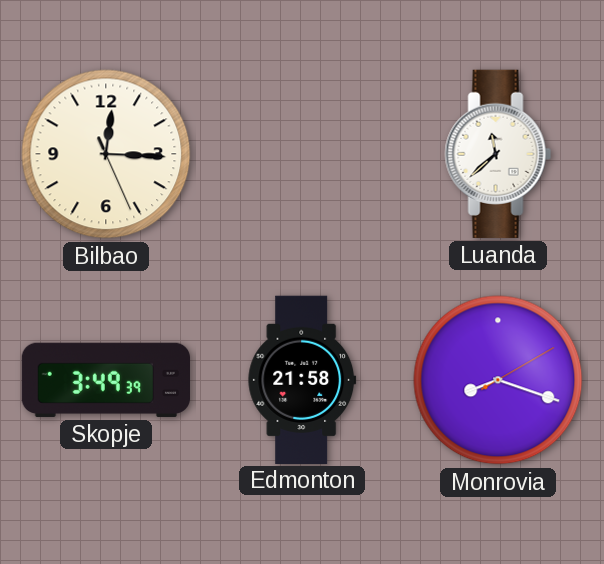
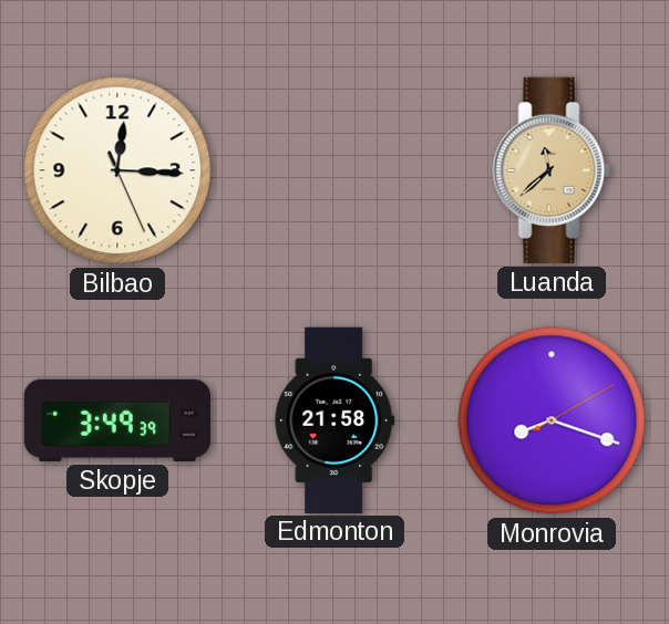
Luanda dial: white -> champagne
